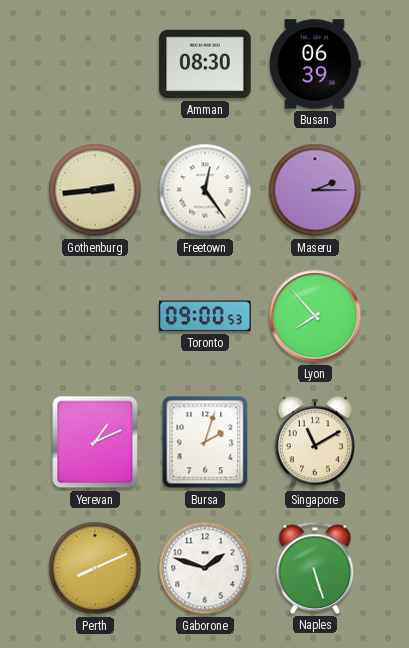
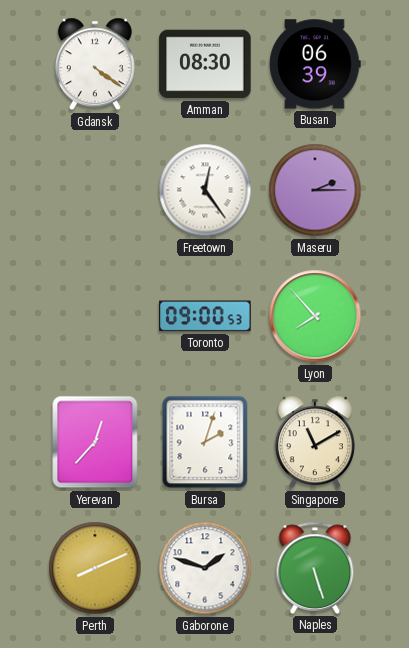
Gdansk: none -> 4:21
Gothenburg: 2:44 -> none
Yerevan: 1:11 -> 12:37
